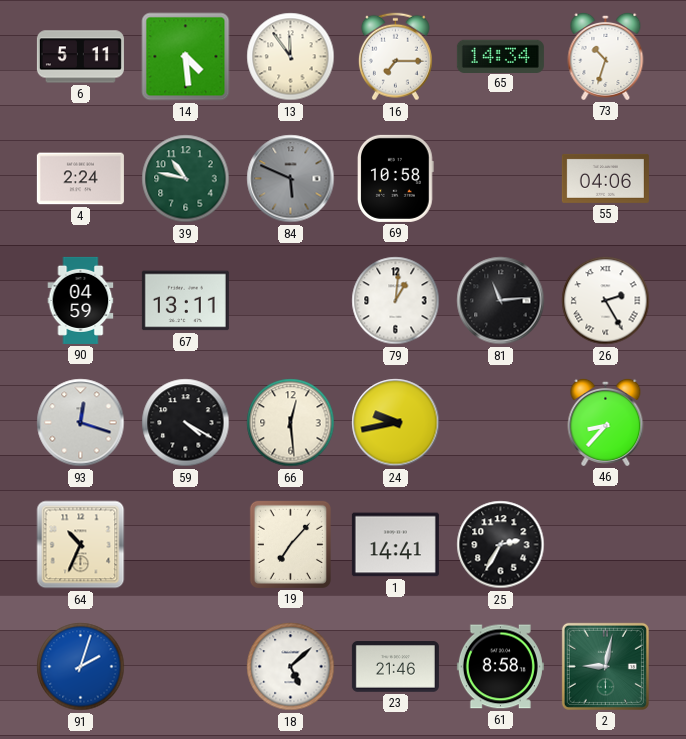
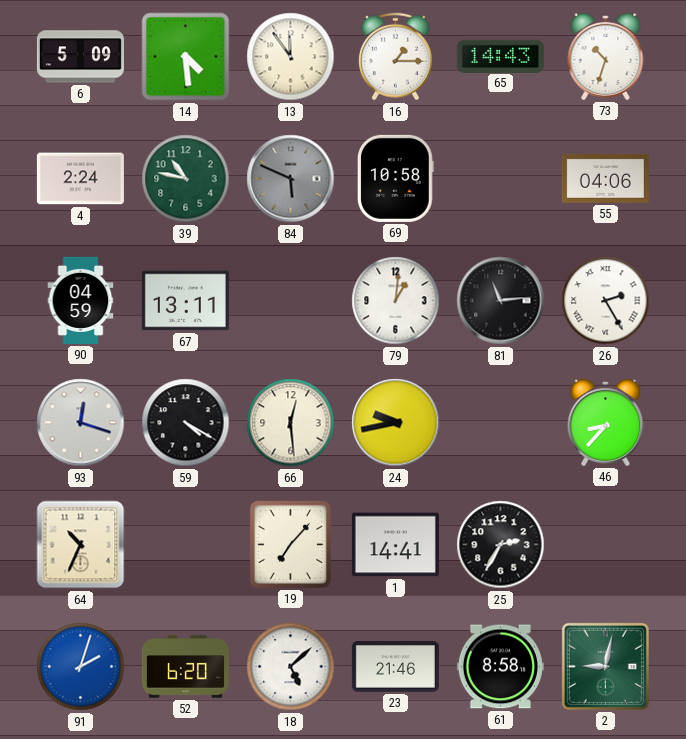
6: 5:11 -> 5:09
16: 7:15 -> 1:15
65: 14:34 -> 14:43
52: none -> 6:20
